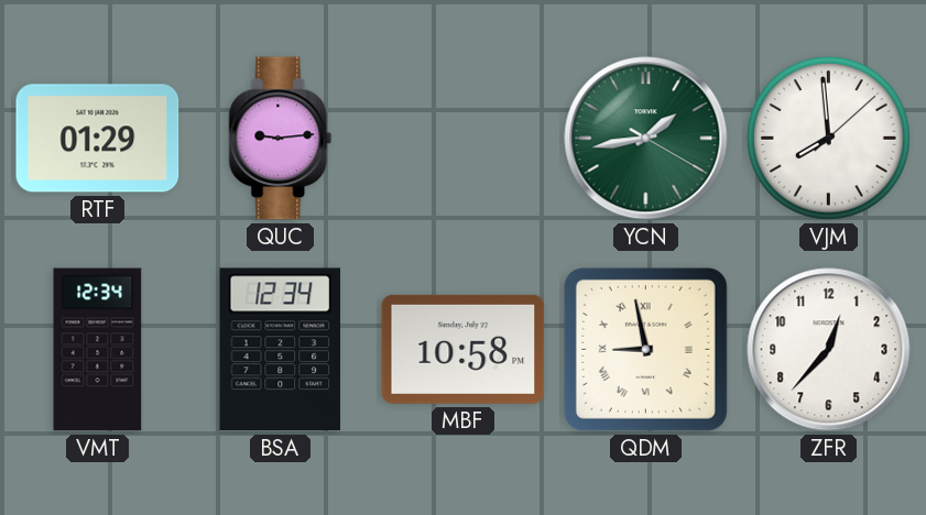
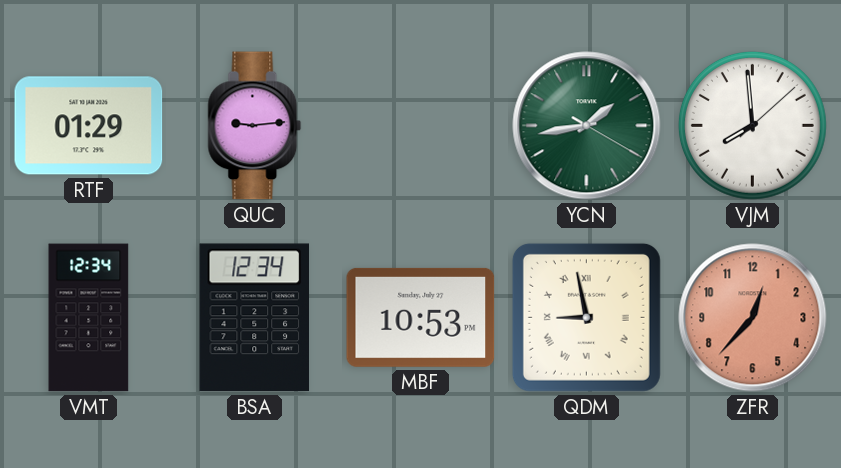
MBF: 10:58 -> 10:53
ZFR dial: white -> salmon
